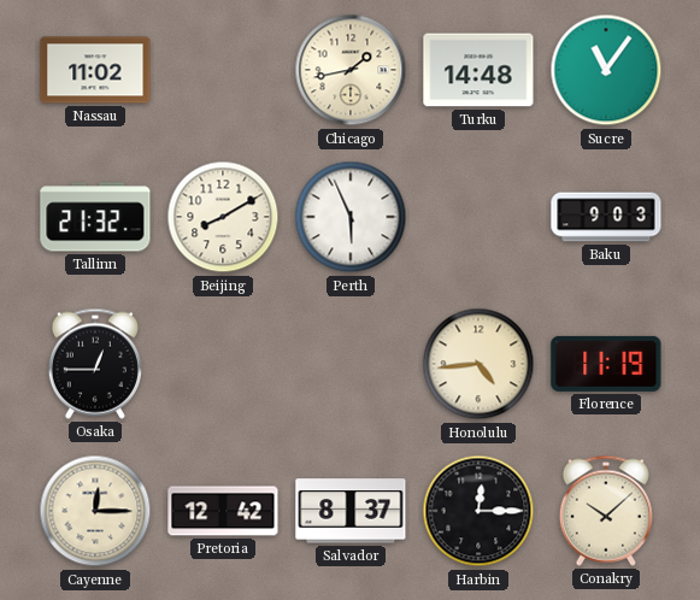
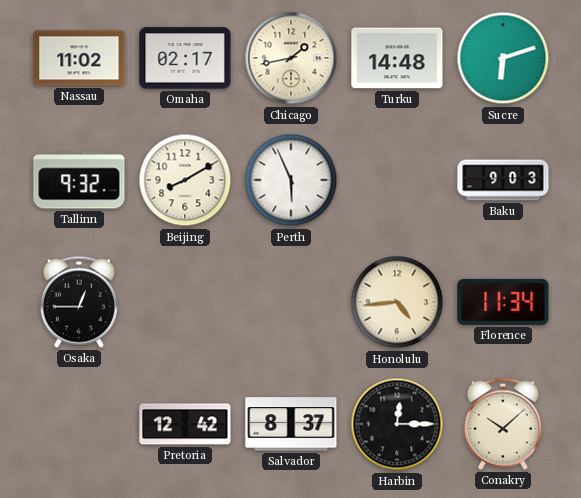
Omaha: none -> 02:17
Sucre: 11:06 -> 6:12
Tallinn: 21:32 -> 9:32
Florence: 11:19 -> 11:34
Cayenne: 12:15 -> none
